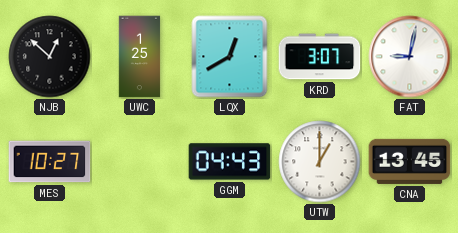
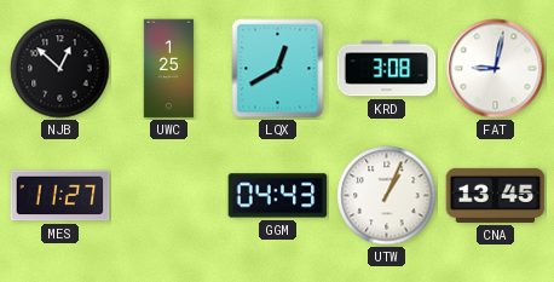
KRD: 3:07 -> 3:08
MES: 10:27 -> 11:27
UTW: 1:00 -> 1:04
